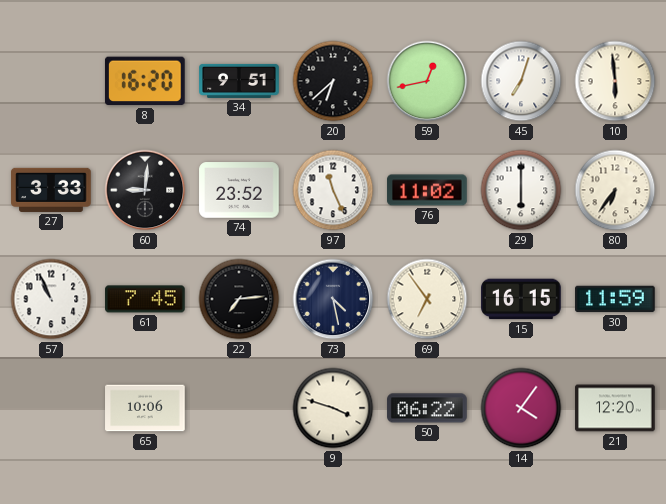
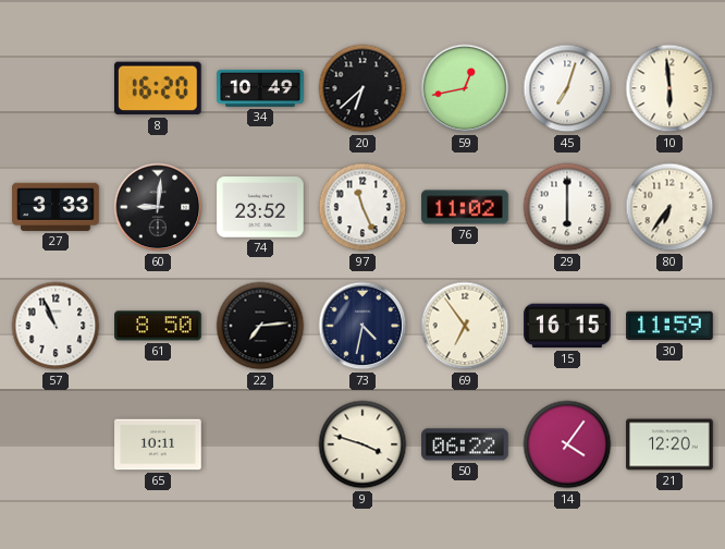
34: 9:51 -> 10:49
61: 7:45 -> 8:50
73: 4:28 -> 4:32
65: 10:06 -> 10:11
